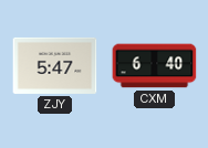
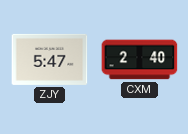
CXM: 6:40 -> 2:40
